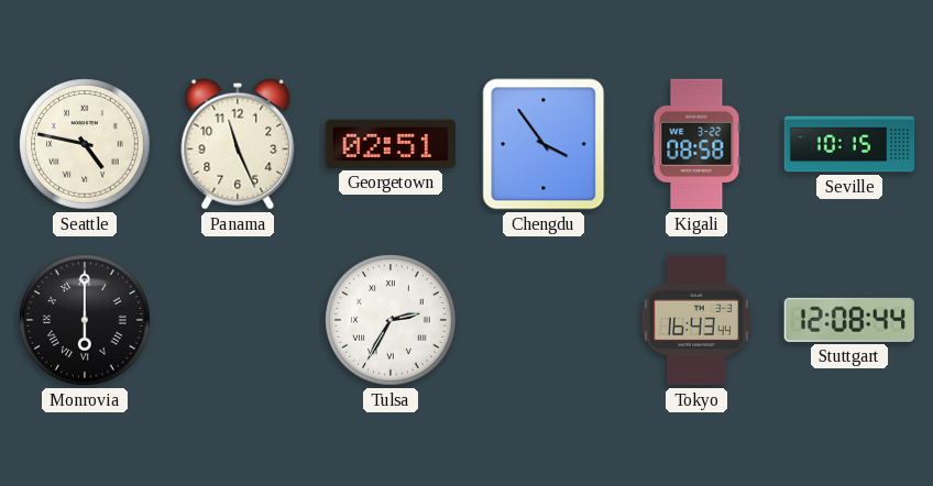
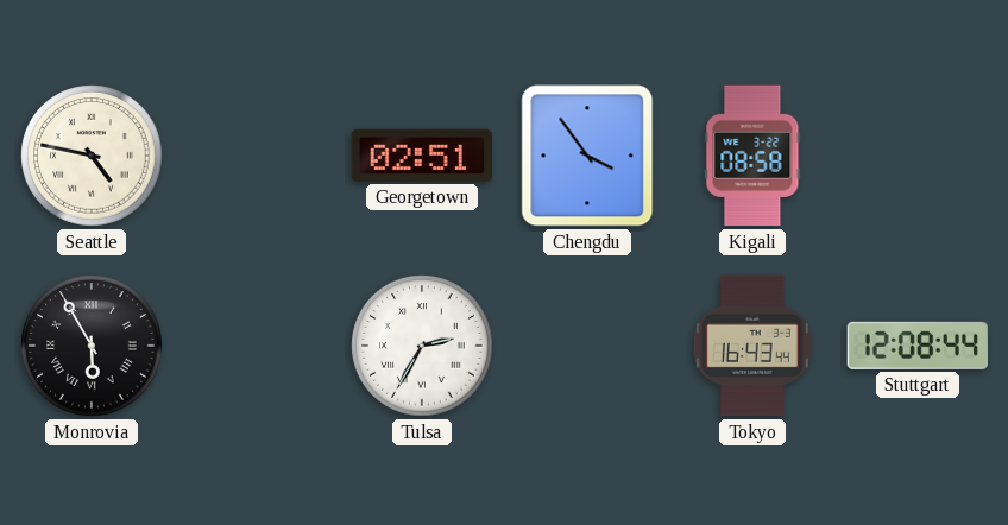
Panama: 11:26 -> none
Seville: 10:15 -> none
Monrovia: 6:00 -> 5:55
